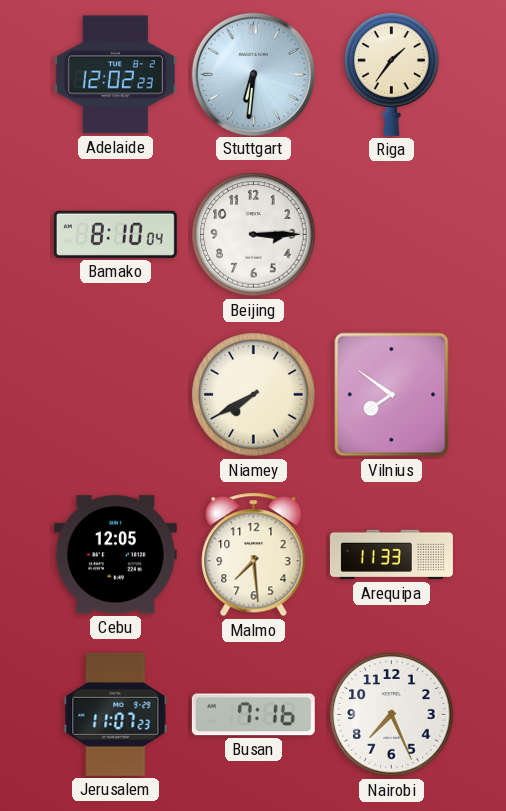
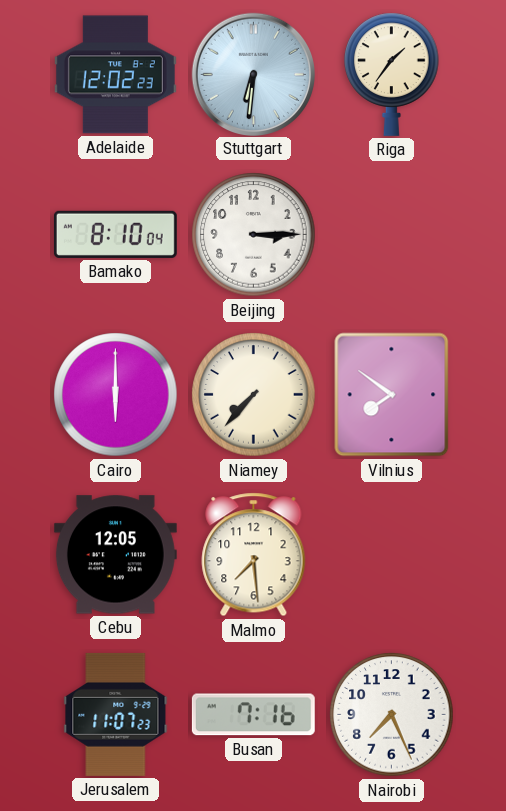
Cairo: none -> 6:00
Niamey: 7:40 -> 7:37
Arequipa: 11:33 -> none
